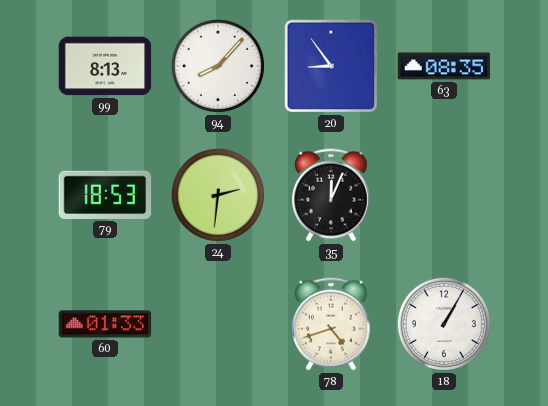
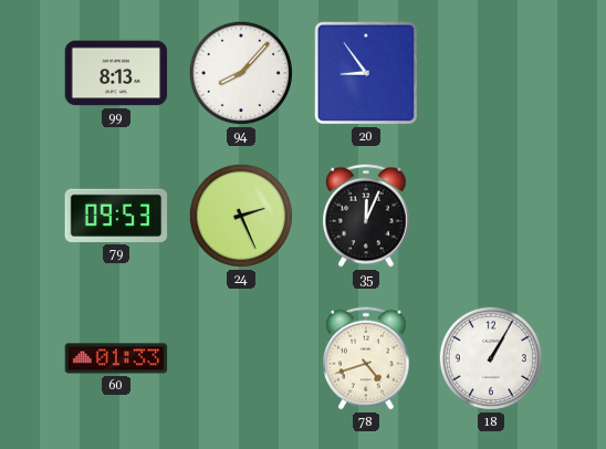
63: 08:35 -> none
79: 18:53 -> 09:53
24: 2:31 -> 2:26
